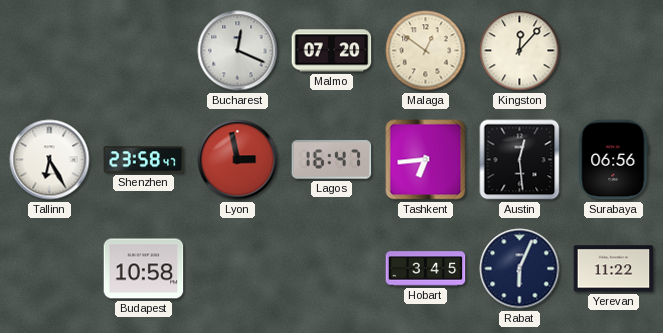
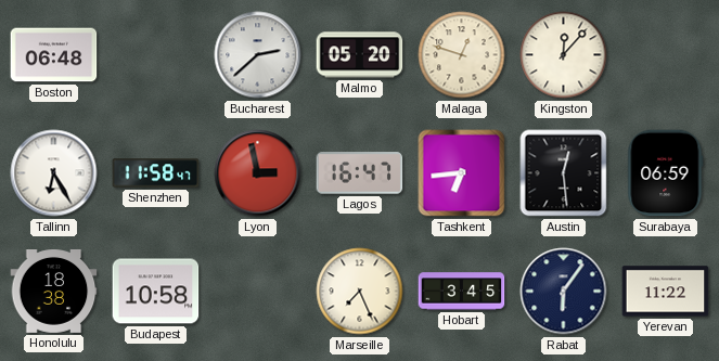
Boston: none -> 06:48
Bucharest: 12:19 -> 2:38
Malmo: 07:20 -> 05:20
Malaga: 12:51 -> 12:48
Shenzhen: 23:58 -> 11:58
Surabaya: 06:56 -> 06:59
Honolulu: none -> 18:38
Marseille: none -> 7:26
Rabat: 6:04 -> 6:06
